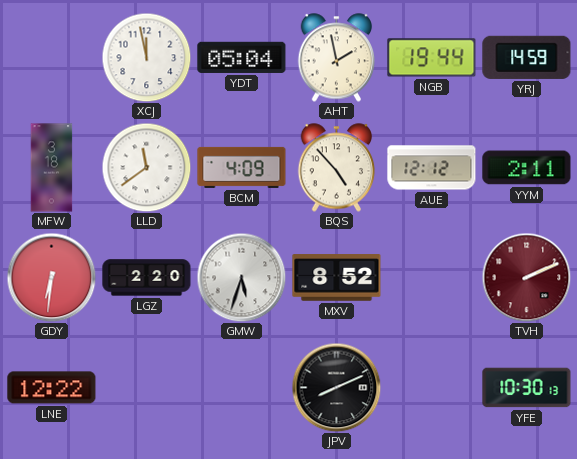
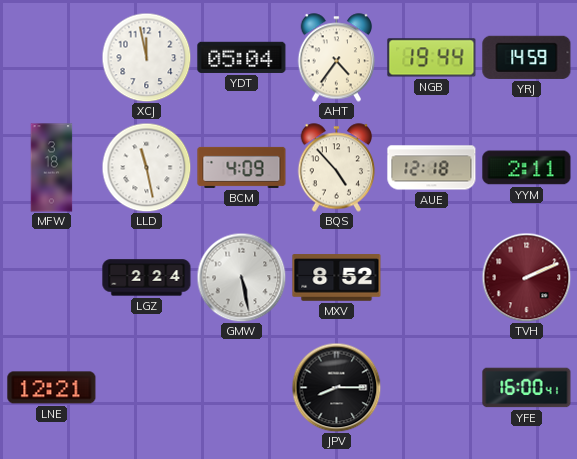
AHT: 1:58 -> 4:36
LLD: 11:39 -> 11:28
AUE: 12:12 -> 12:18
GDY: 6:31 -> none
LGZ: 2:20 -> 2:24
GMW: 5:33 -> 5:28
LNE: 12:22 -> 12:21
JPV: 8:11 -> 8:15
YFE: 10:30 -> 16:00
